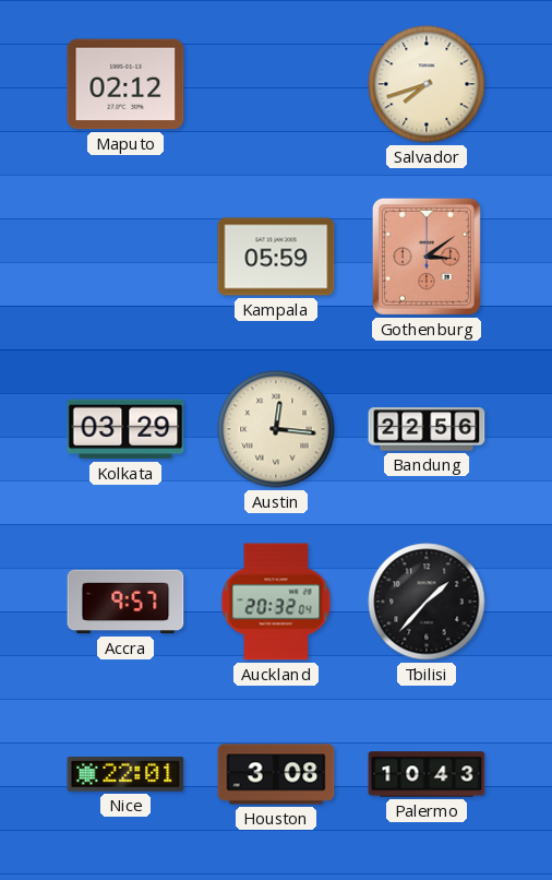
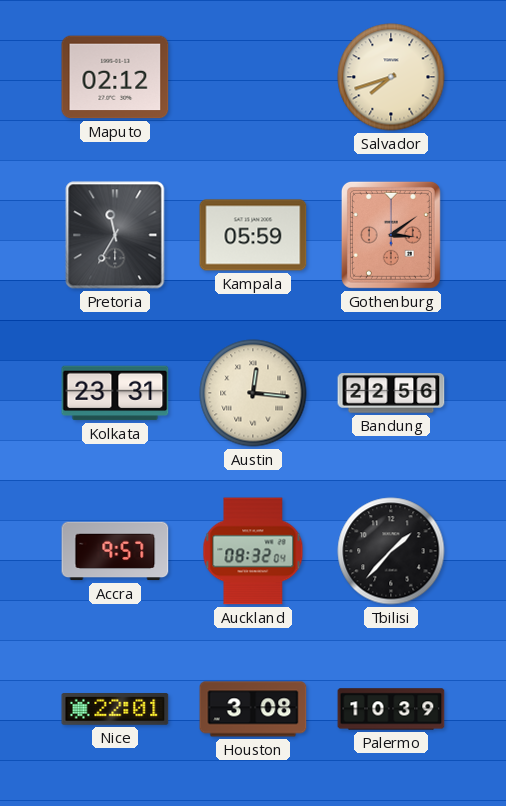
Pretoria: none -> 11:35
Kolkata: 03:29 -> 23:31
Auckland: 20:32 -> 08:32
Palermo: 10:43 -> 10:39
